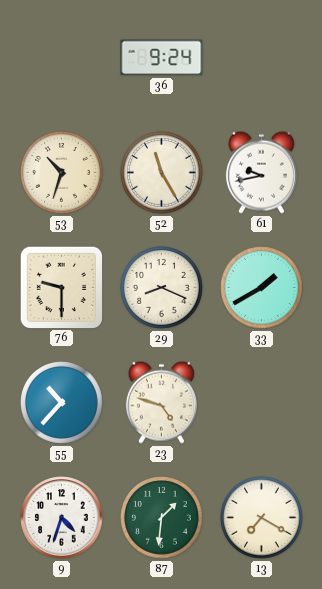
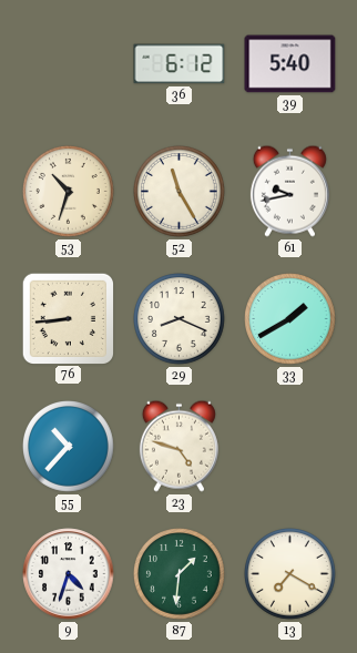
36: 9:24 -> 6:12
39: none -> 5:40
76: 9:30 -> 8:44
